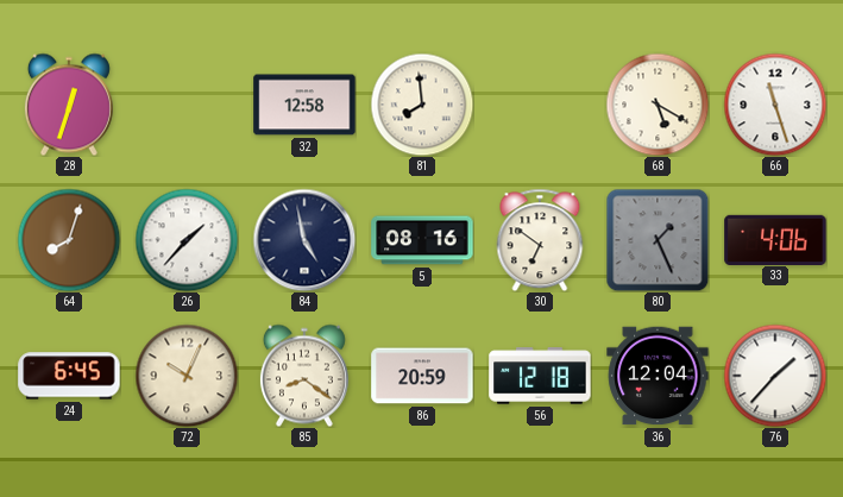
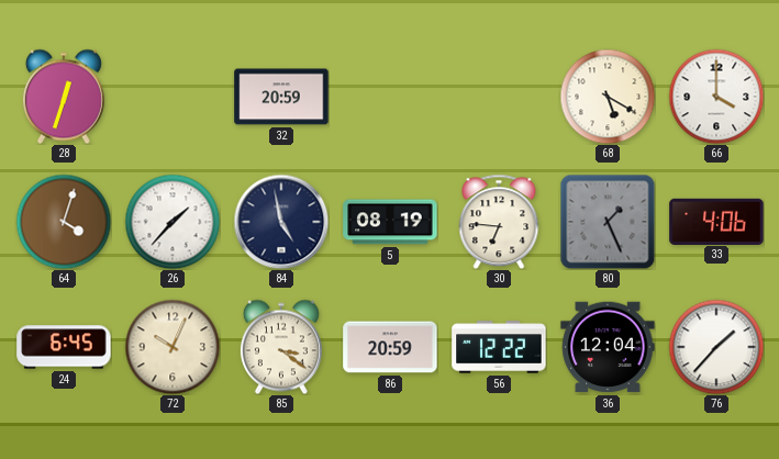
32: 12:58 -> 20:59
81: 7:59 -> none
66: 11:27 -> 4:00
64: 8:03 -> 4:03
5: 08:16 -> 08:19
30: 6:51 -> 6:46
85: 8:21 -> 3:21
56: 12:18 -> 12:22
